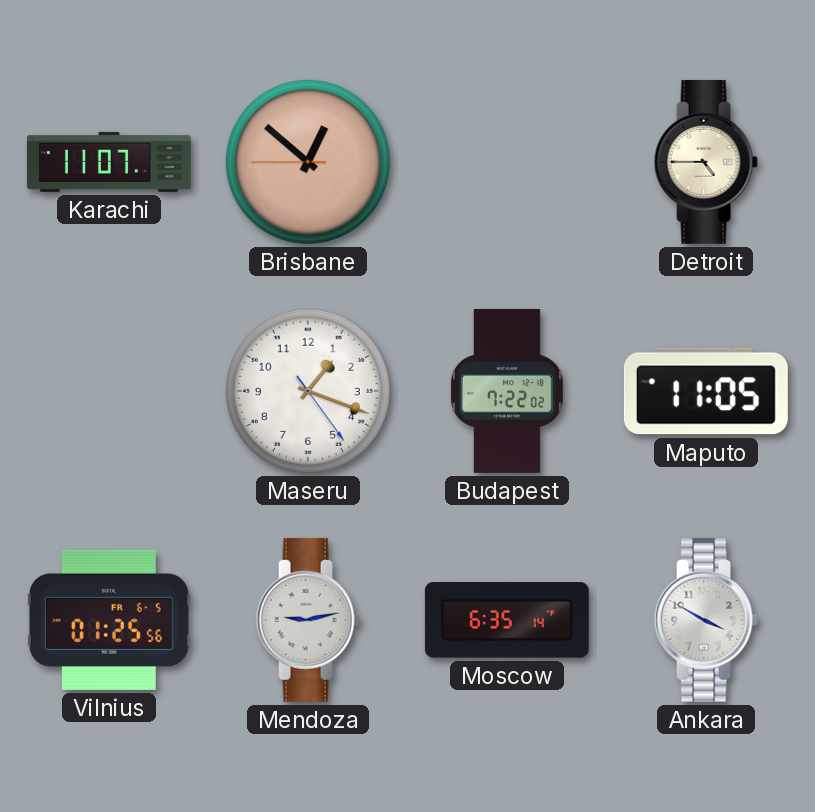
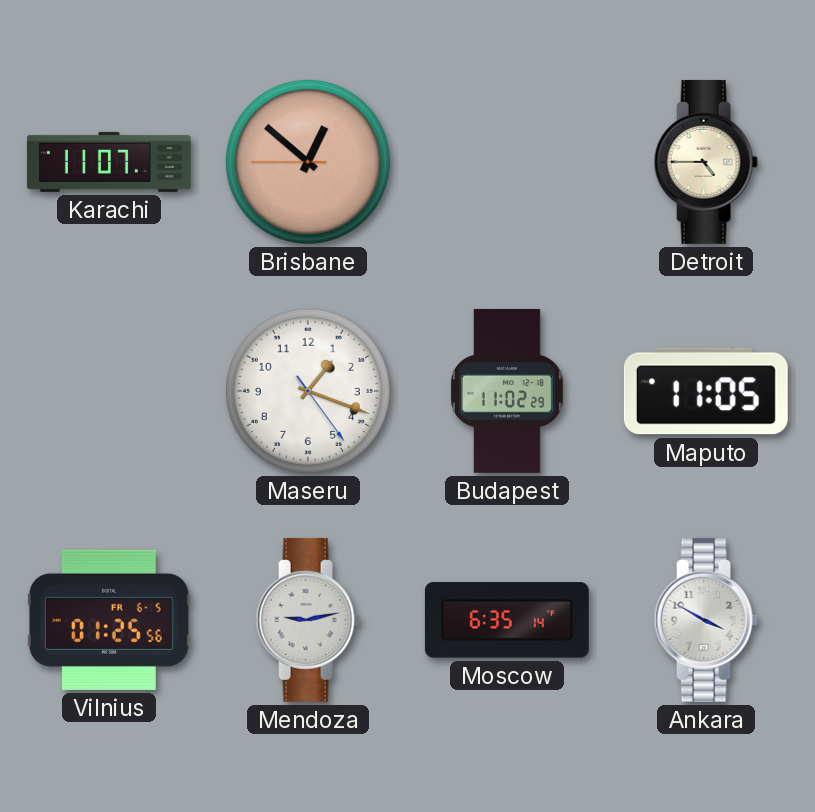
Budapest: 7:22 -> 11:02
